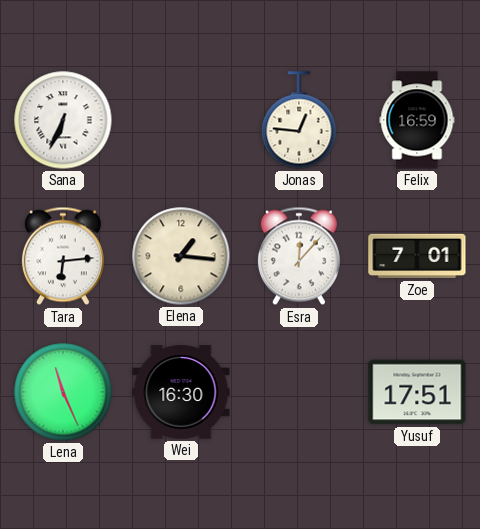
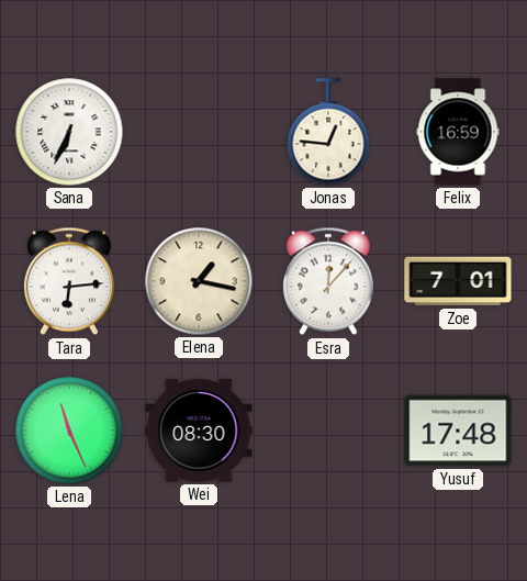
Elena: 1:16 -> 1:17
Wei: 16:30 -> 08:30
Yusuf: 17:51 -> 17:48
